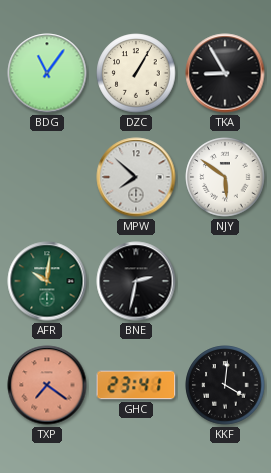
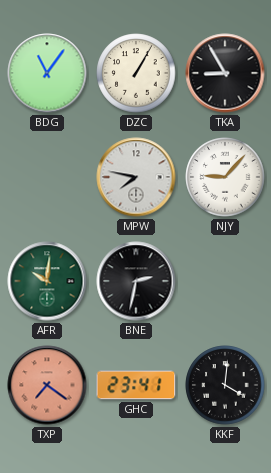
MPW: 7:52 -> 7:47
NJY: 5:51 -> 9:07
